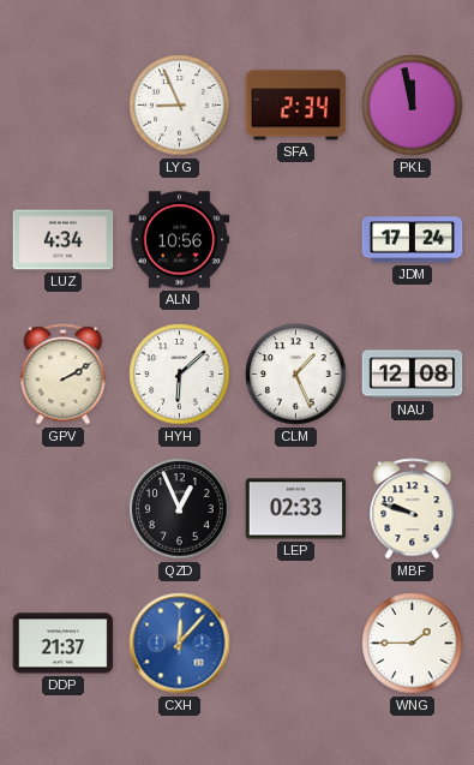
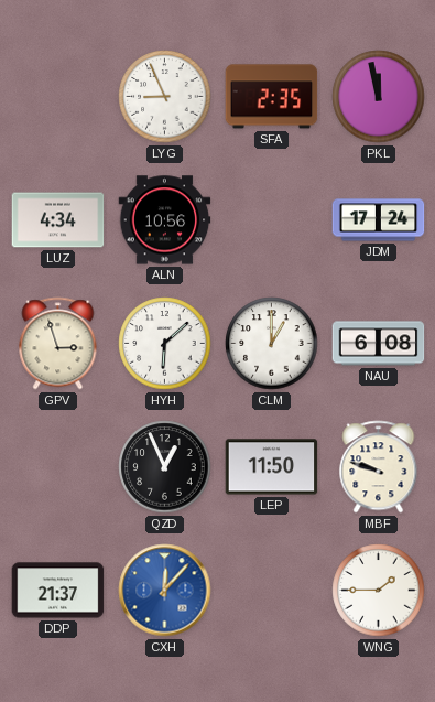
SFA: 2:34 -> 2:35
GPV: 2:10 -> 2:57
CLM: 1:26 -> 1:00
NAU: 12:08 -> 6:08
LEP: 02:33 -> 11:50
